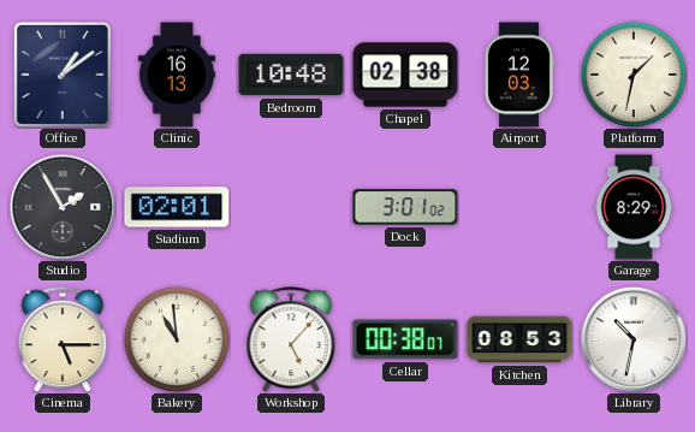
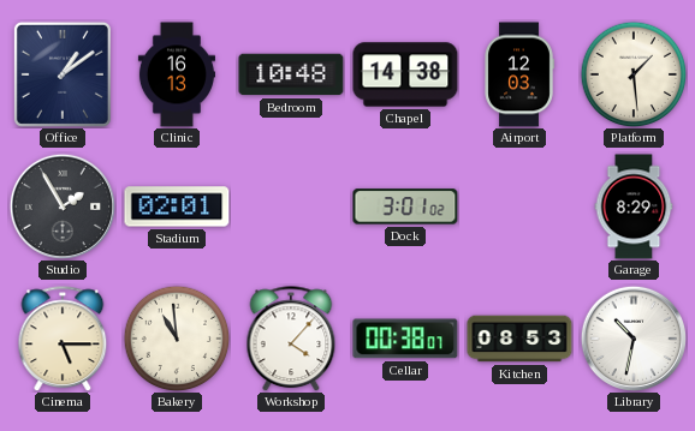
Chapel: 02:38 -> 14:38
Platform: 1:32 -> 1:29
Workshop: 5:07 -> 4:07
